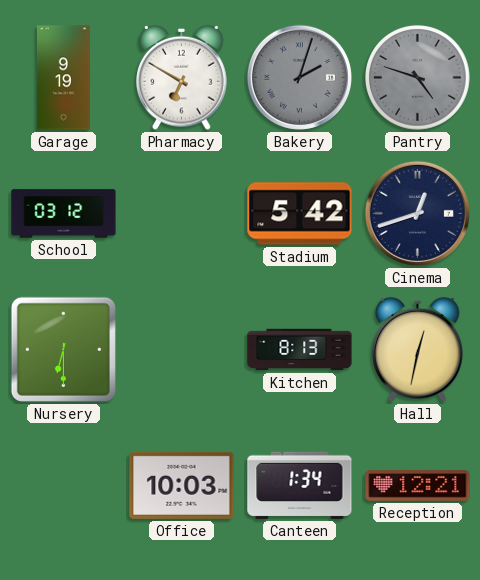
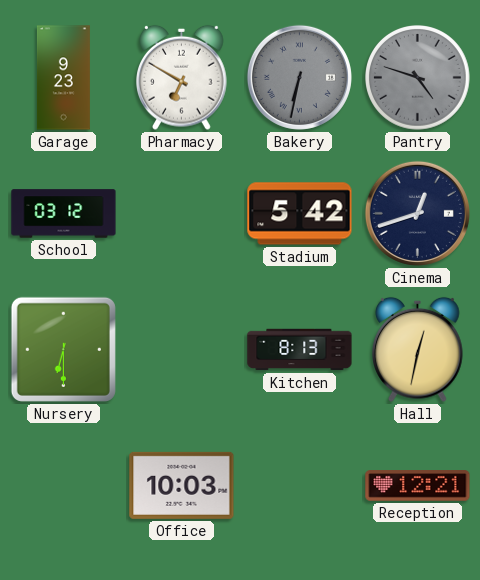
Garage: 9:19 -> 9:23
Bakery: 2:03 -> 6:32
Canteen: 1:34 -> none
